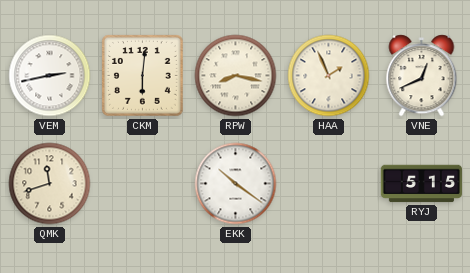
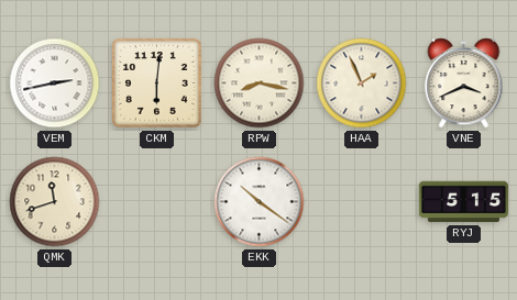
VNE: 12:41 -> 3:41
